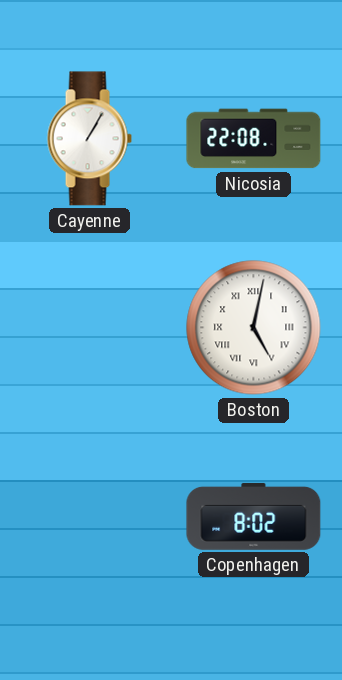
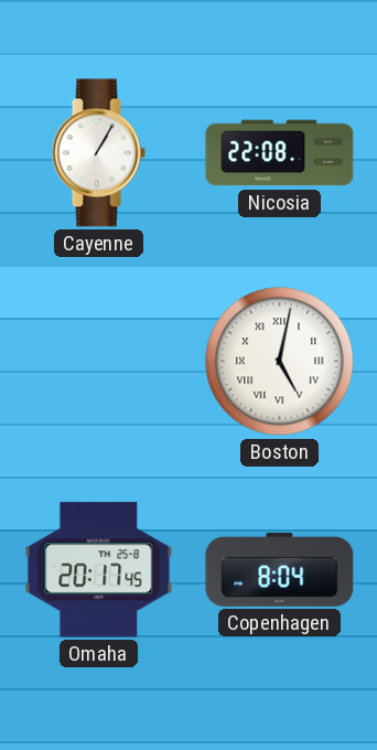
Omaha: none -> 20:17
Copenhagen: 8:02 -> 8:04
